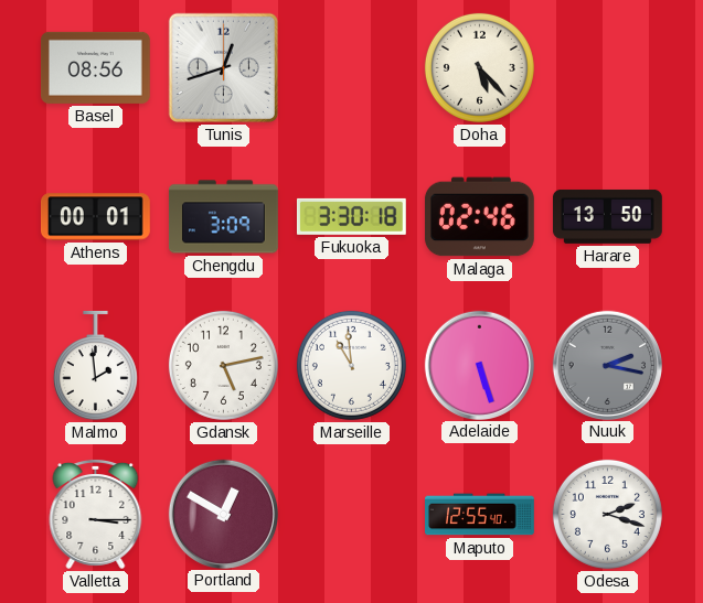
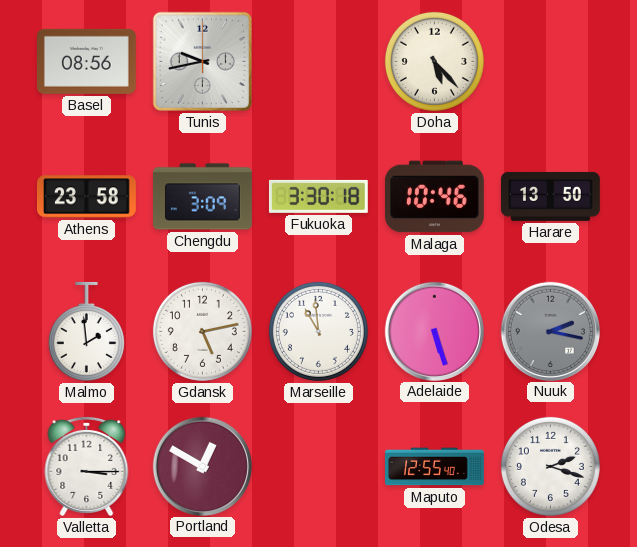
Tunis: 12:42 -> 9:43
Athens: 00:01 -> 23:58
Malaga: 02:46 -> 10:46
